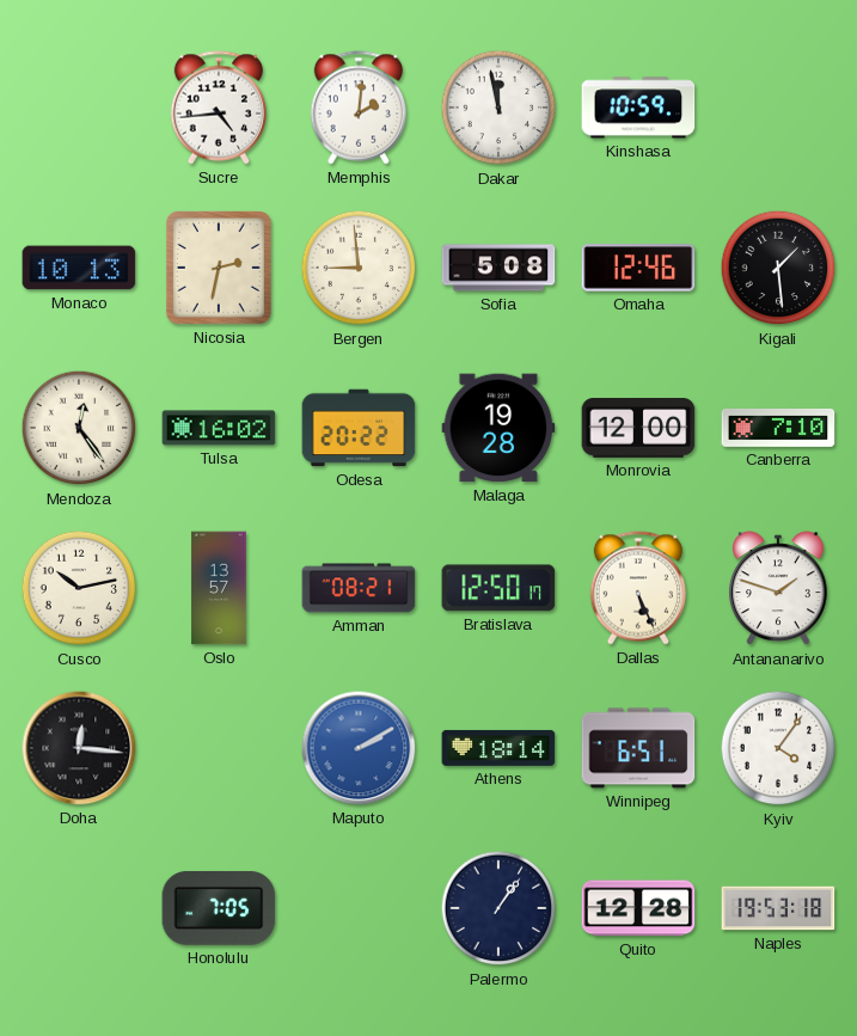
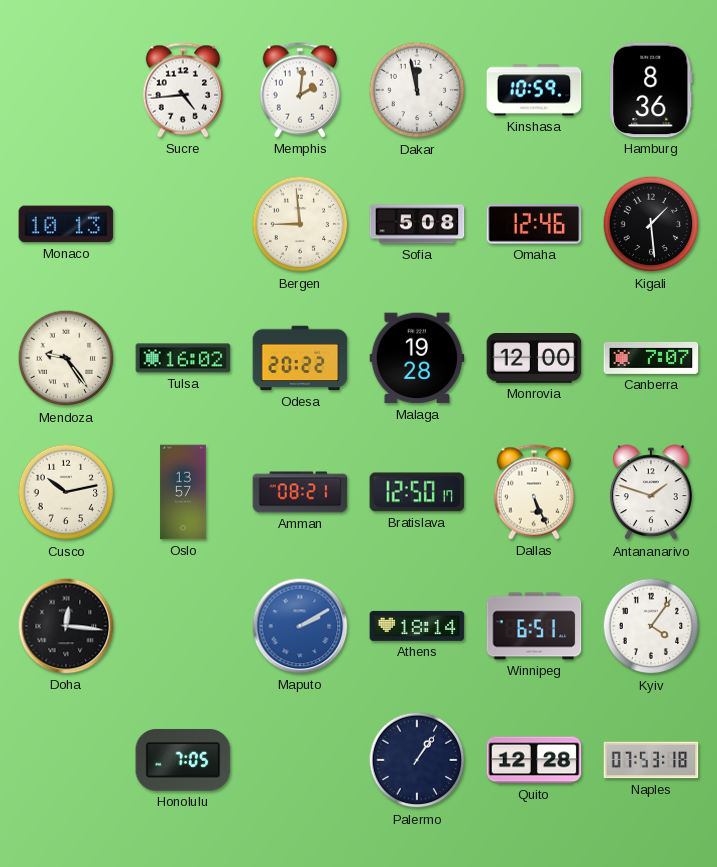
Hamburg: none -> 8:36
Nicosia: 2:32 -> none
Mendoza: 12:24 -> 9:24
Canberra: 7:10 -> 7:07
Naples: 19:53 -> 07:53
